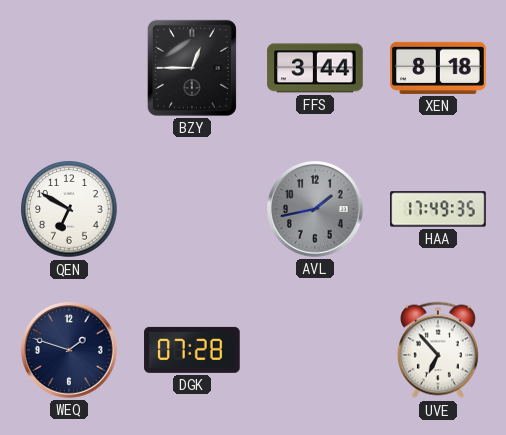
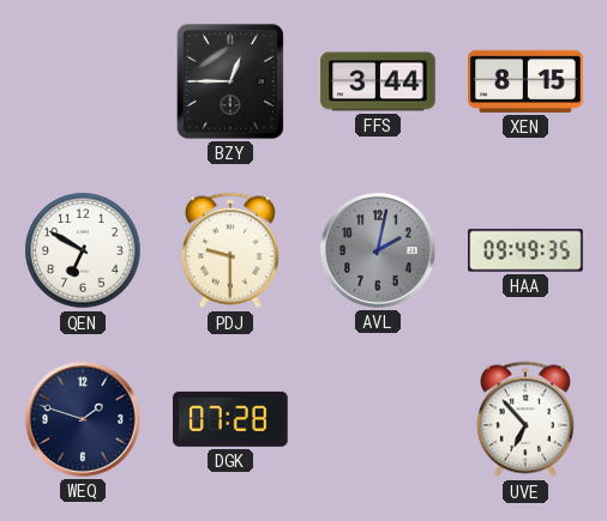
XEN: 8:18 -> 8:15
PDJ: none -> 9:30
AVL: 1:43 -> 2:02
HAA: 17:49 -> 09:49
